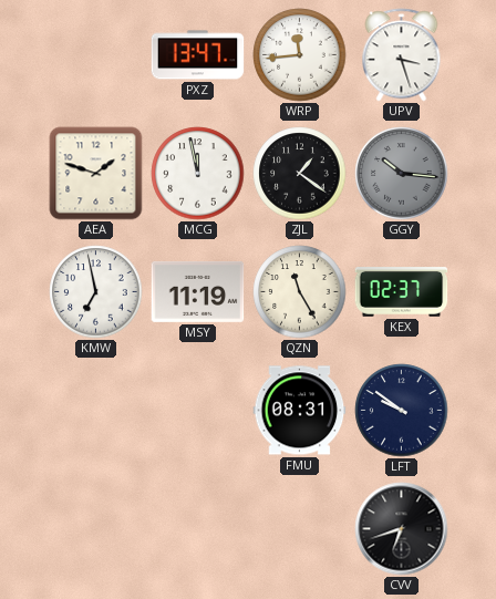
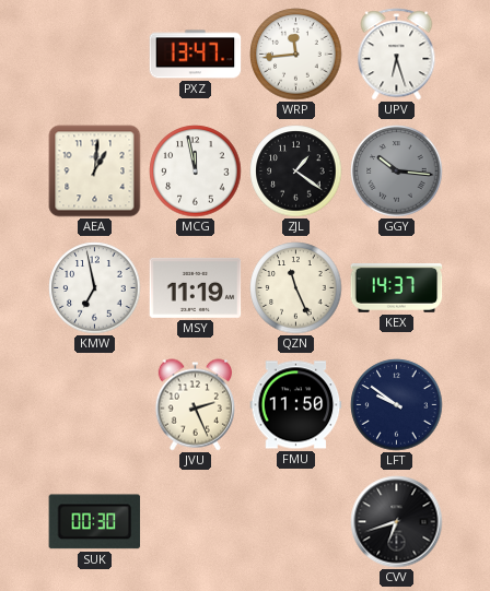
UPV: 3:27 -> 6:27
AEA: 1:48 -> 1:01
QZN: 11:25 -> 11:26
KEX: 02:37 -> 14:37
JVU: none -> 2:26
FMU: 08:31 -> 11:50
SUK: none -> 00:30
